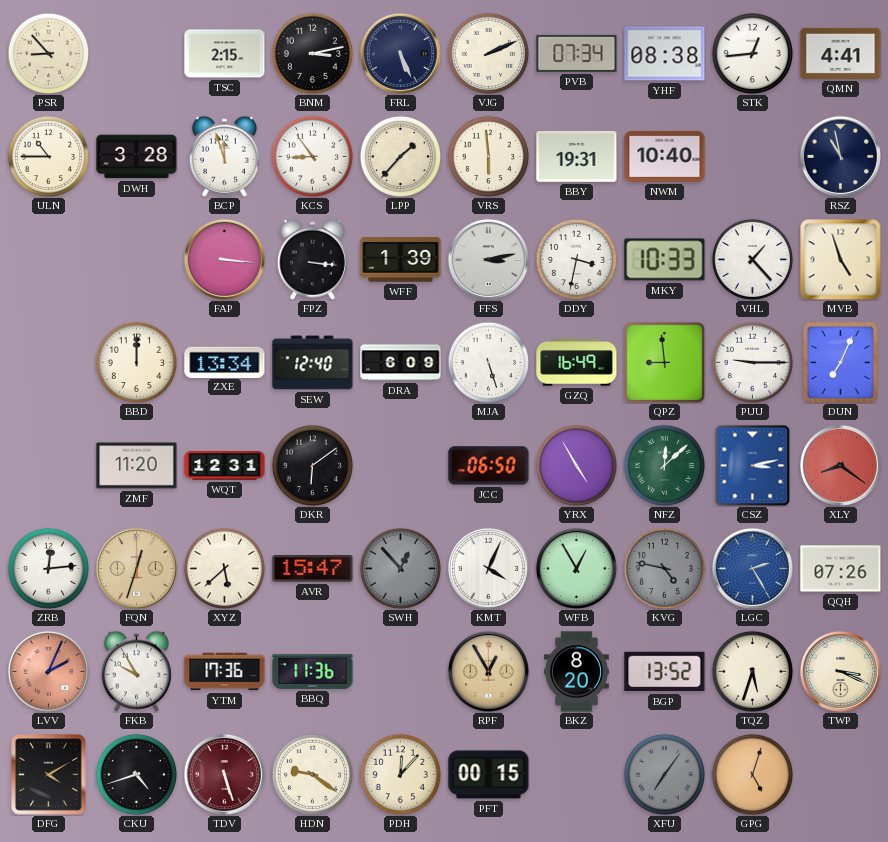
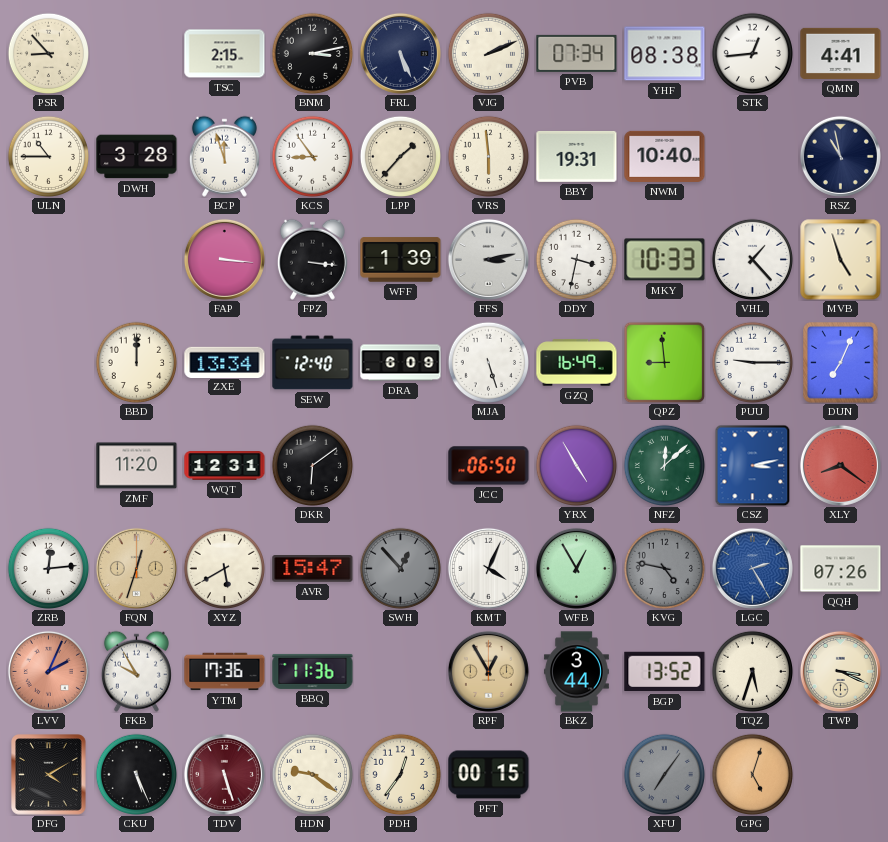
XYZ: 5:38 -> 5:40
BKZ: 8:20 -> 3:44
CKU: 4:42 -> 5:26
PDH: 12:07 -> 12:36
